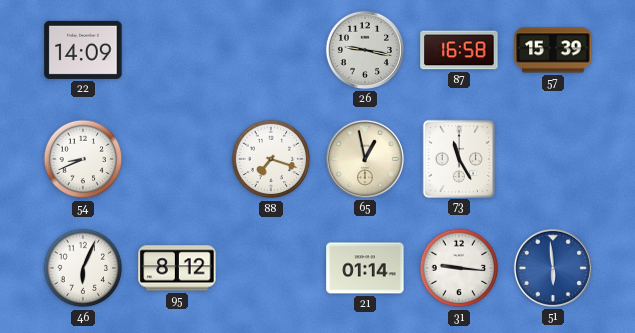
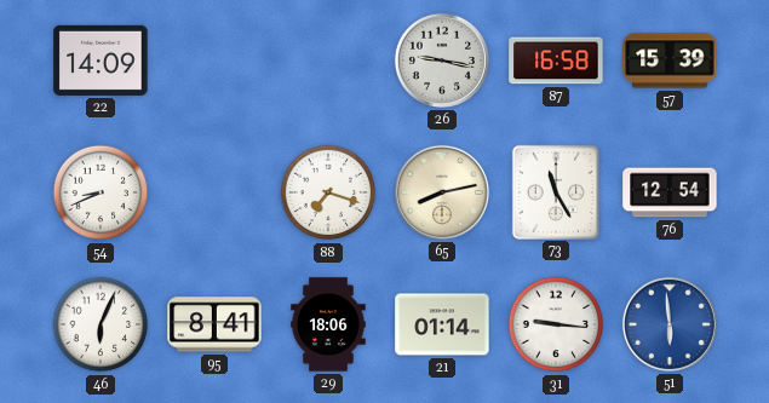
65: 12:58 -> 8:13
76: none -> 12:54
95: 8:12 -> 8:41
29: none -> 18:06
